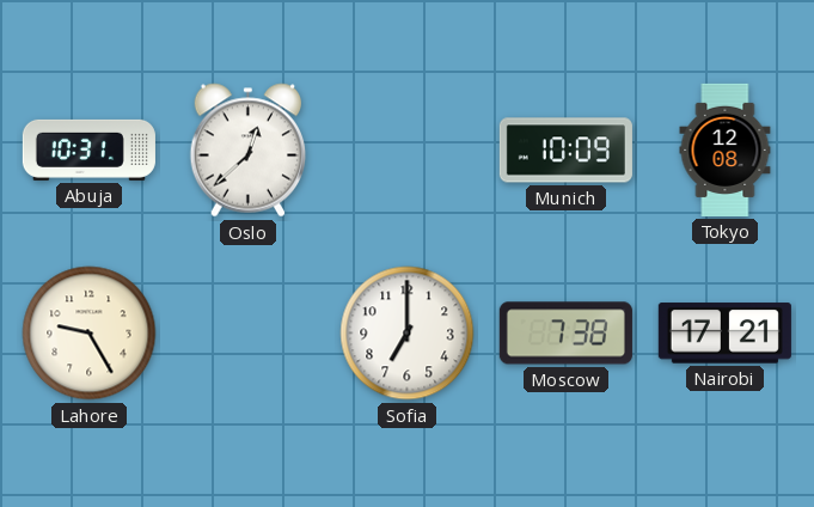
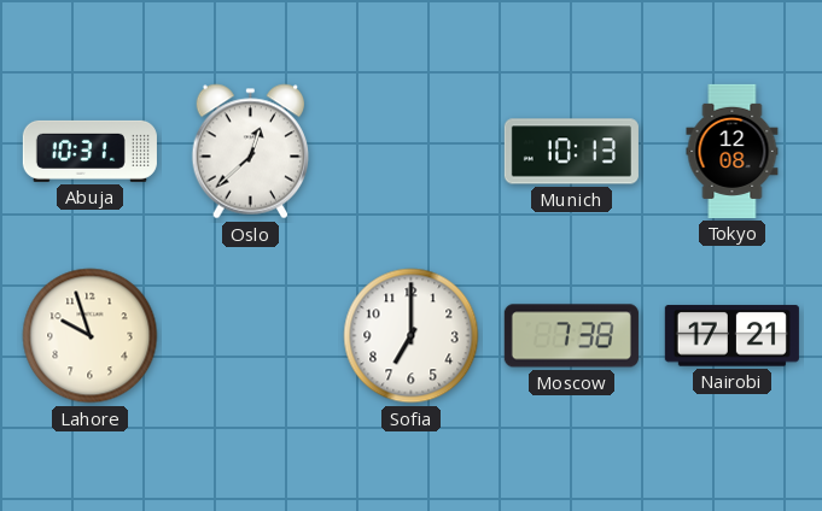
Munich: 10:09 -> 10:13
Lahore: 9:25 -> 9:57
